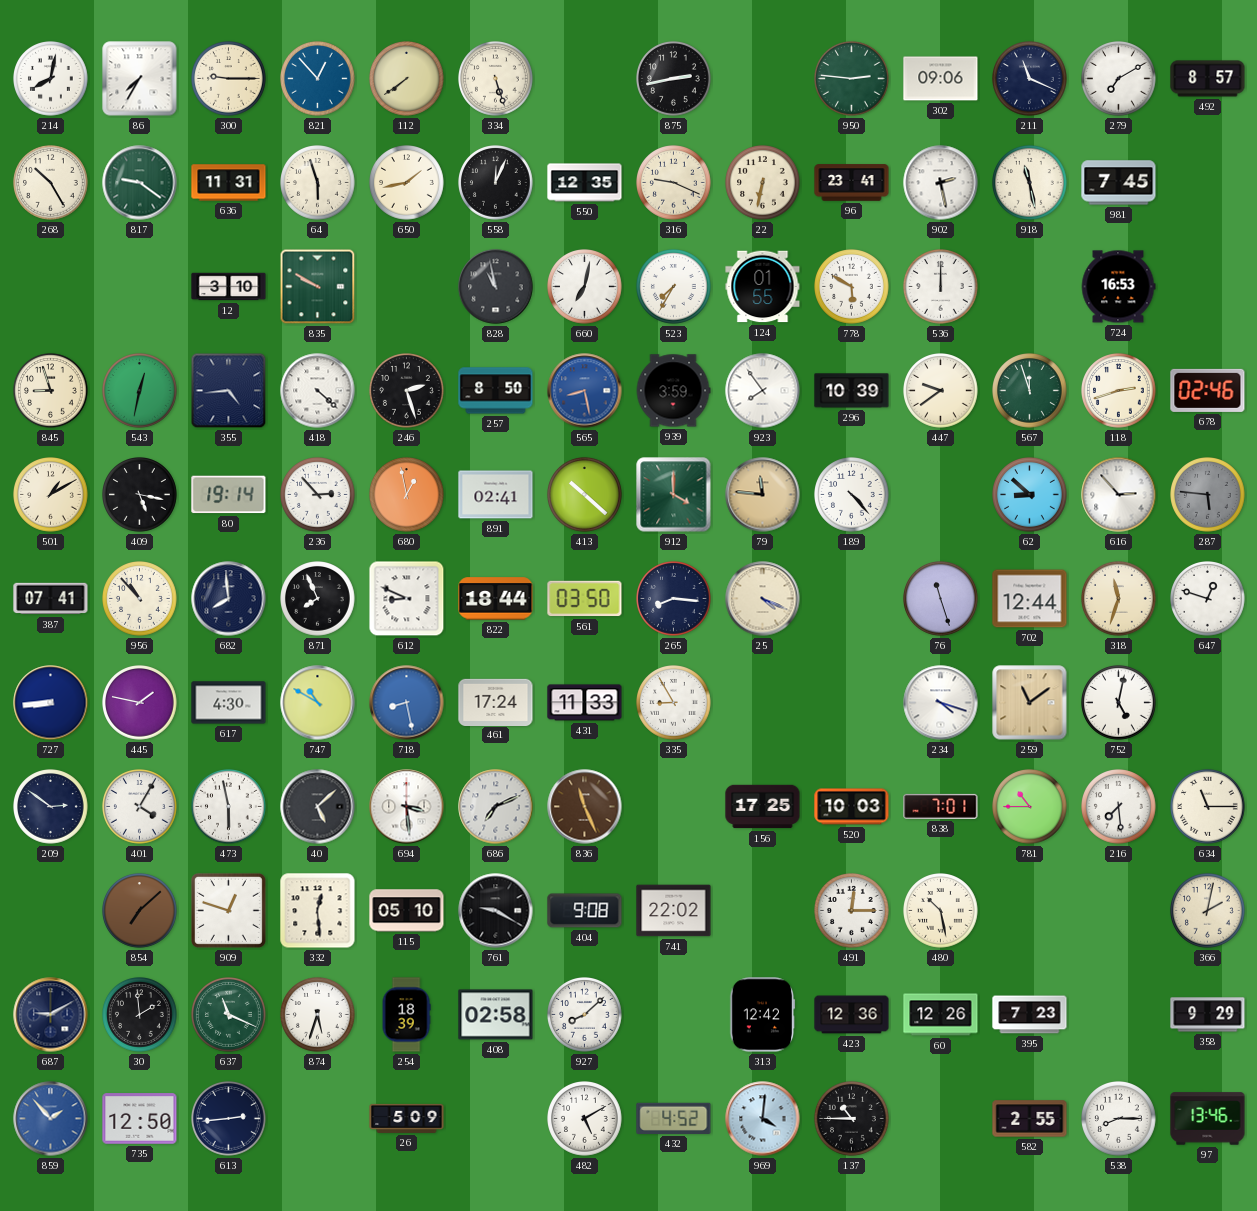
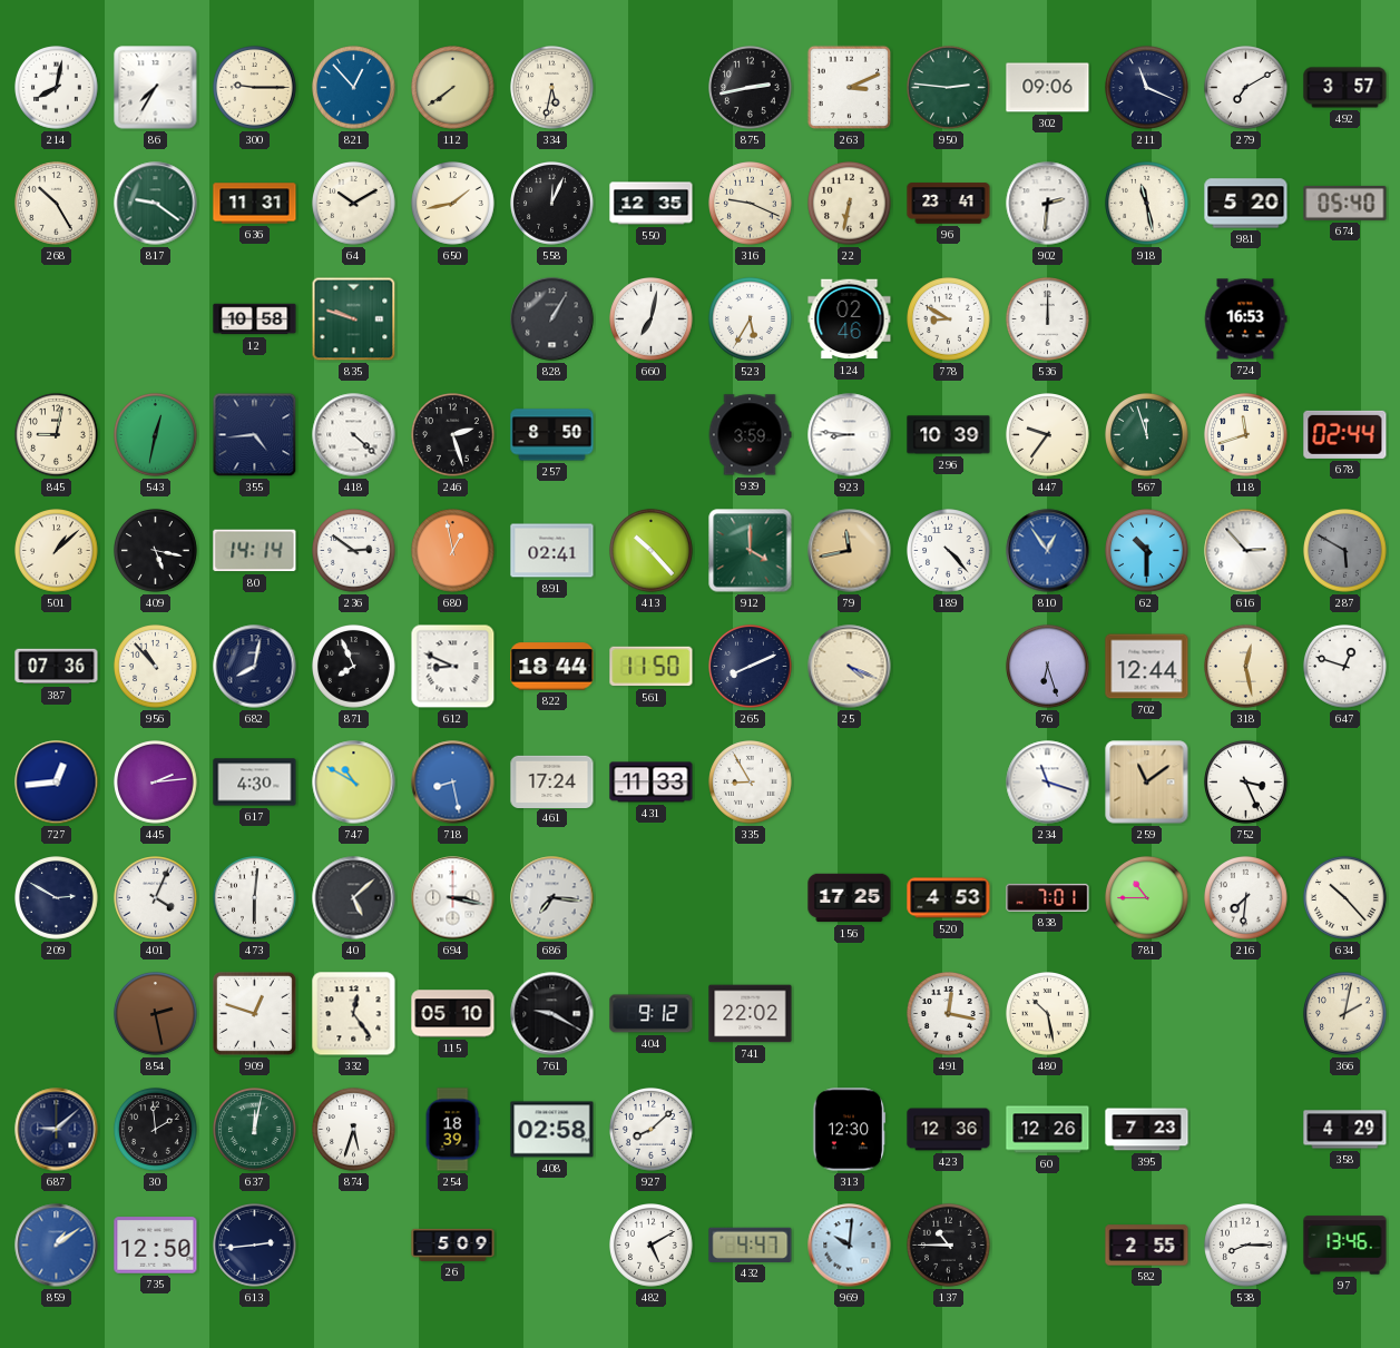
334: 5:27 -> 5:32
263: none -> 3:11
492: 8:57 -> 3:57
64: 5:57 -> 10:10
902: 2:28 -> 2:31
981: 7:45 -> 5:20
674: none -> 05:40
12: 3:10 -> 10:58
835: 9:50 -> 9:48
828: 10:58 -> 1:05
523: 7:35 -> 5:35
124: 01:55 -> 02:46
778: 5:50 -> 8:50
845: 8:57 -> 9:02
565: 8:28 -> none
923: 7:54 -> 8:46
447: 9:39 -> 9:36
118: 2:42 -> 11:42
678: 02:46 -> 02:44
501: 1:10 -> 1:08
80: 19:14 -> 14:14
236: 2:53 -> 2:51
413: 10:22 -> 10:23
79: 11:46 -> 11:43
810: none -> 12:54
62: 8:52 -> 10:30
287: 5:46 -> 5:50
387: 07:41 -> 07:36
682: 7:59 -> 8:02
561: 03:50 -> 11:50
265: 8:16 -> 8:11
76: 11:27 -> 6:27
318: 11:33 -> 12:28
727: 8:44 -> 12:44
445: 1:47 -> 2:14
234: 4:18 -> 11:18
752: 5:02 -> 3:26
209: 2:51 -> 2:50
401: 4:05 -> 4:04
473: 5:58 -> 6:01
694: 3:29 -> 3:17
686: 7:11 -> 7:16
836: 11:26 -> none
520: 10:03 -> 4:53
216: 7:29 -> 7:31
634: 11:15 -> 10:23
854: 7:08 -> 2:28
332: 12:29 -> 12:24
404: 9:08 -> 9:12
491: 12:15 -> 12:17
687: 9:10 -> 9:08
637: 11:19 -> 12:02
313: 12:42 -> 12:30
358: 9:29 -> 4:29
859: 1:53 -> 1:09
432: 4:52 -> 4:47
969: 4:01 -> 10:01
